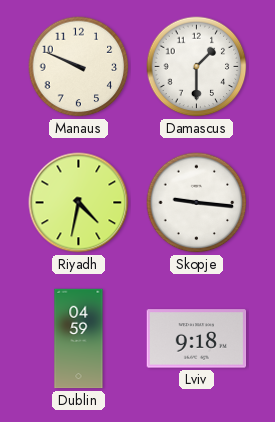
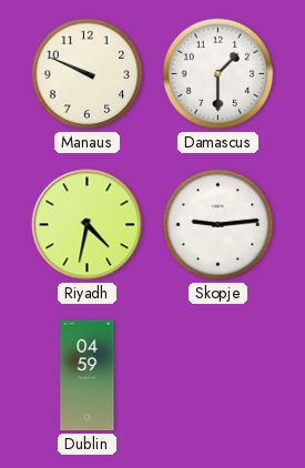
Skopje: 9:16 -> 9:14
Lviv: 9:18 -> none
